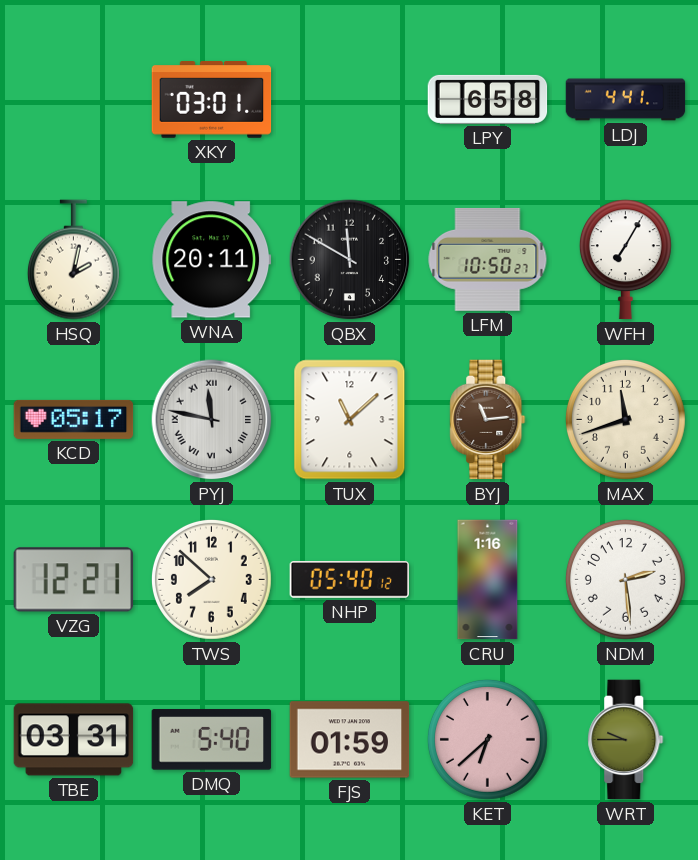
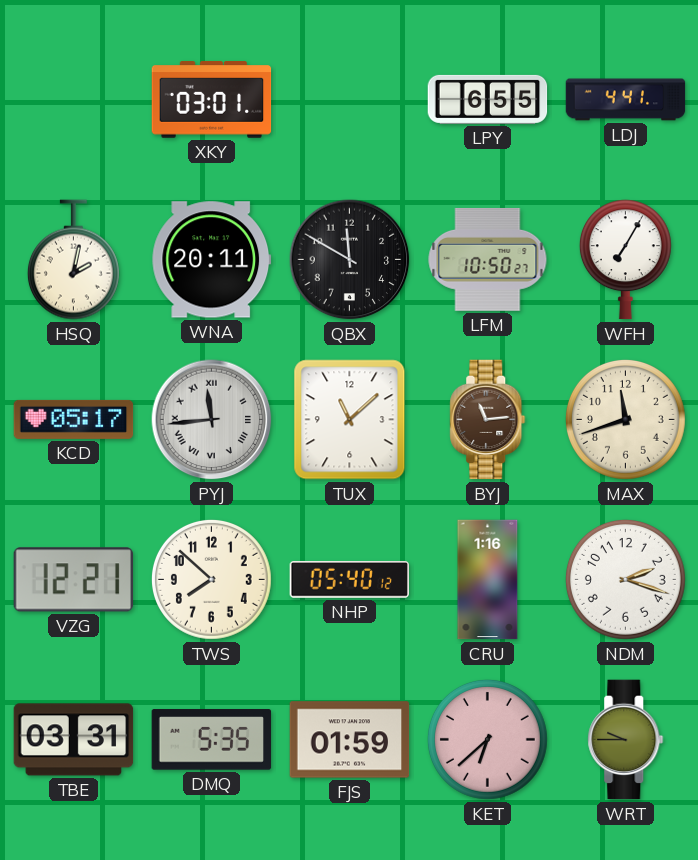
LPY: 6:58 -> 6:55
PYJ: 11:47 -> 11:44
NDM: 2:29 -> 2:18
DMQ: 5:40 -> 5:35
